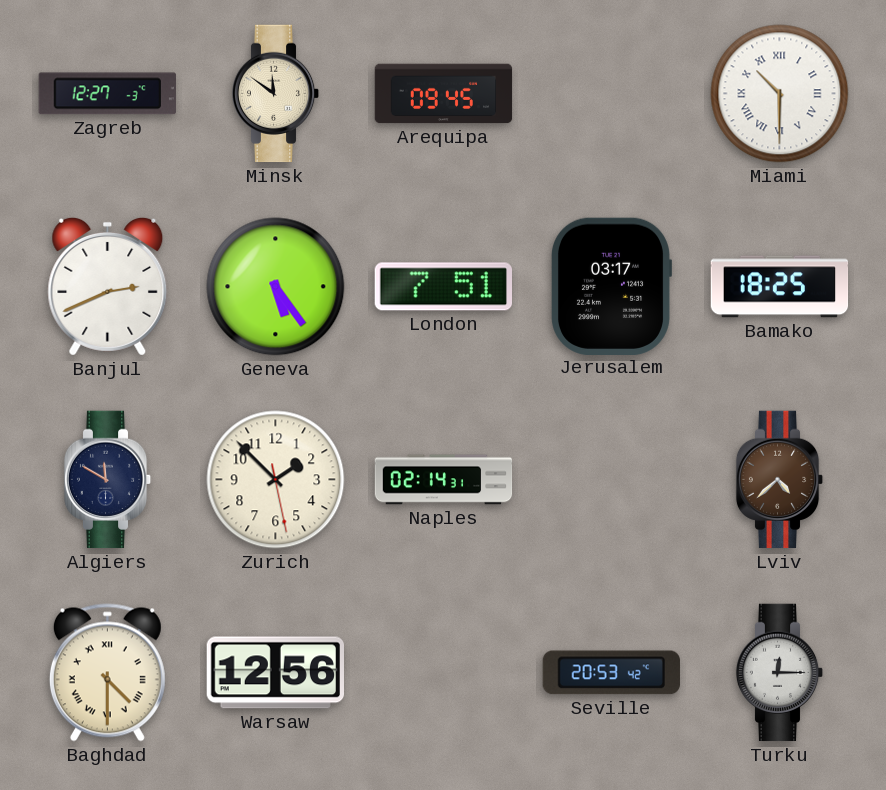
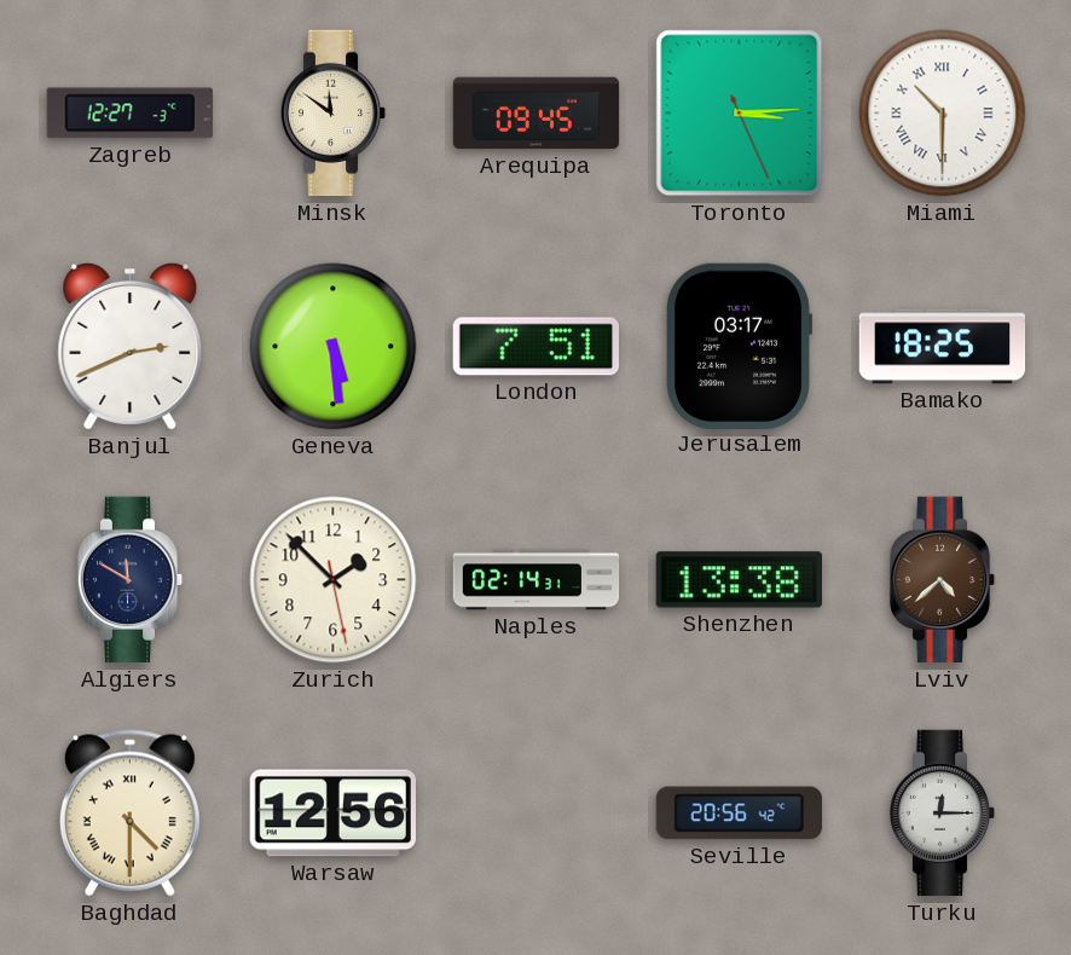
Toronto: none -> 3:14
Geneva: 5:24 -> 5:29
Shenzhen: none -> 13:38
Seville: 20:53 -> 20:56
